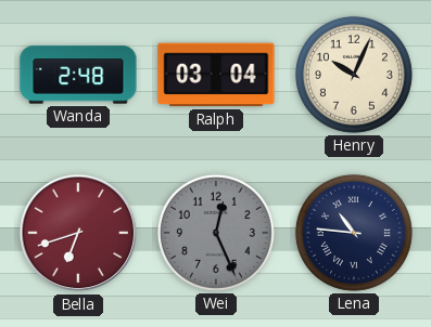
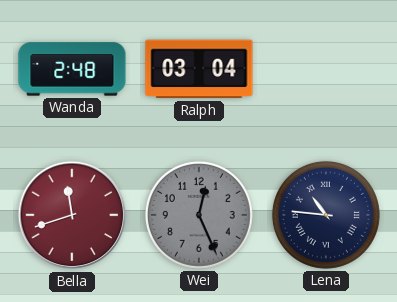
Henry: 10:04 -> none
Bella: 6:42 -> 11:42
